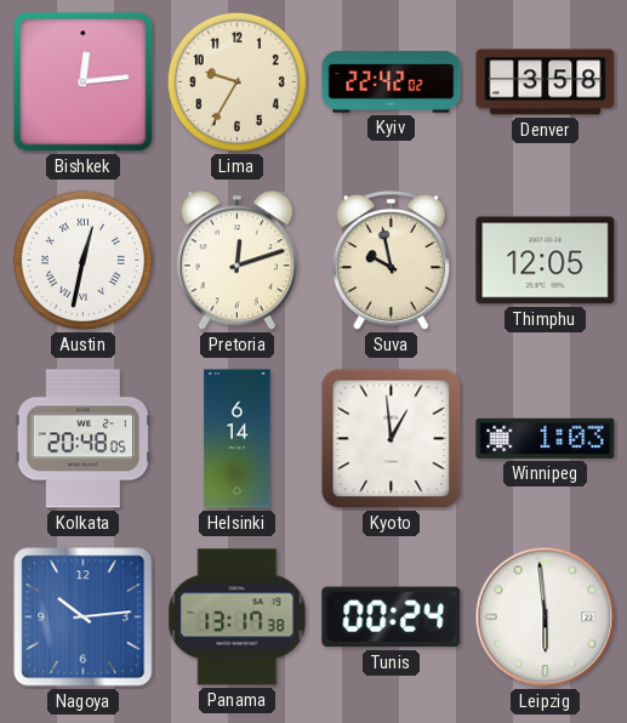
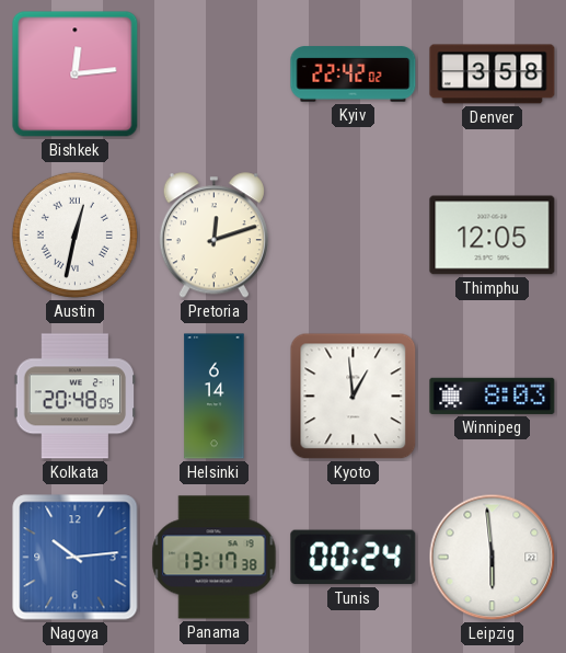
Lima: 9:35 -> none
Suva: 9:58 -> none
Winnipeg: 1:03 -> 8:03
